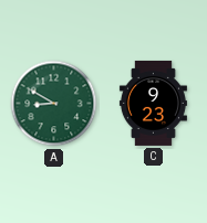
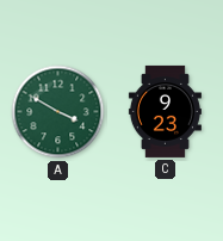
A: 8:50 -> 3:50
